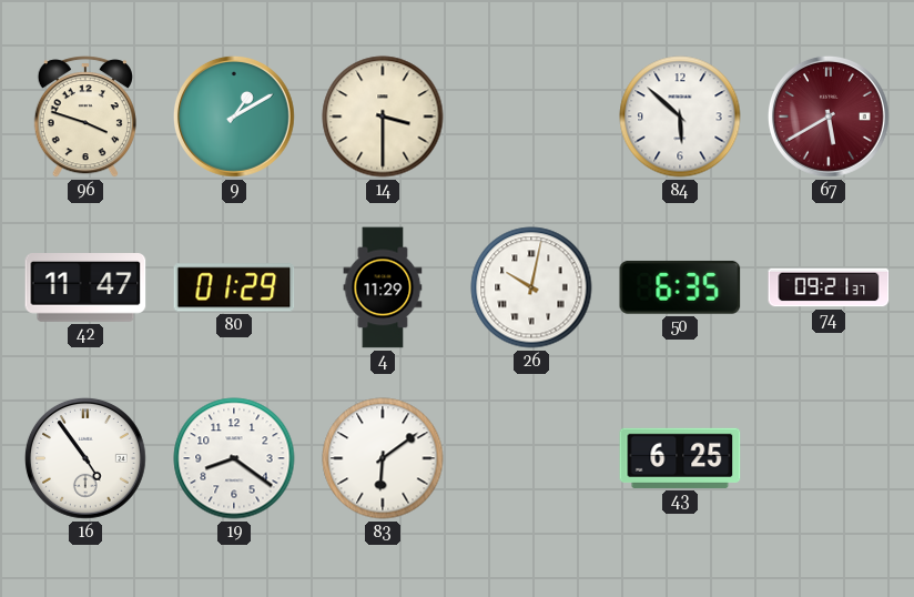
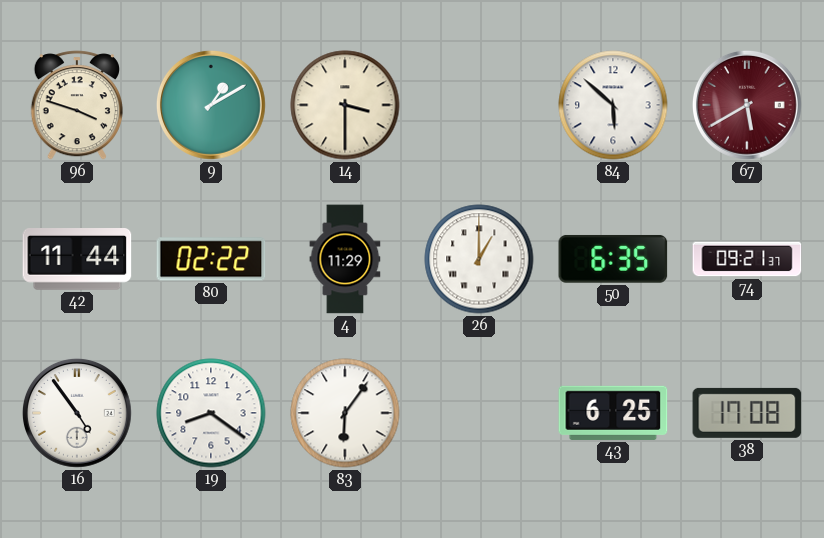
42: 11:47 -> 11:44
80: 01:29 -> 02:22
26: 10:02 -> 1:00
83: 6:09 -> 6:06
38: none -> 17:08
